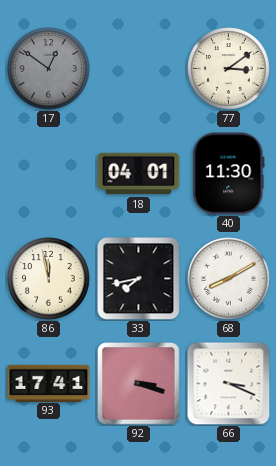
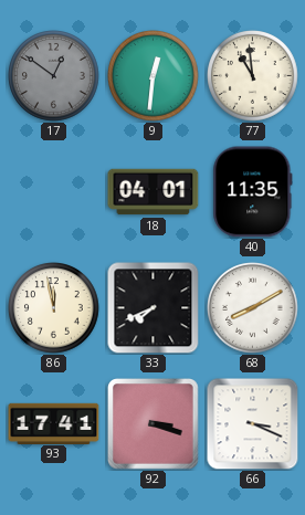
9: none -> 12:31
77: 3:09 -> 10:59
40: 11:30 -> 11:35
33: 7:43 -> 7:41
